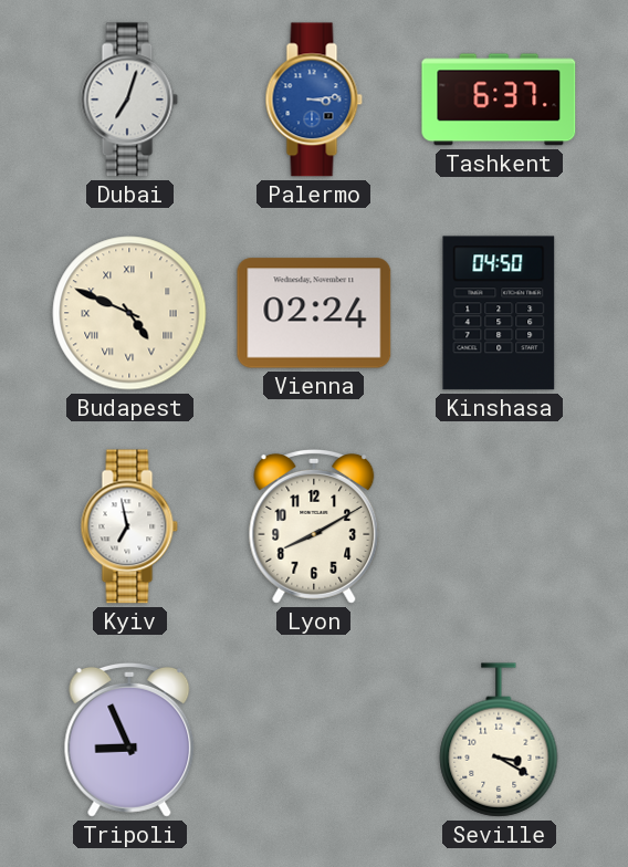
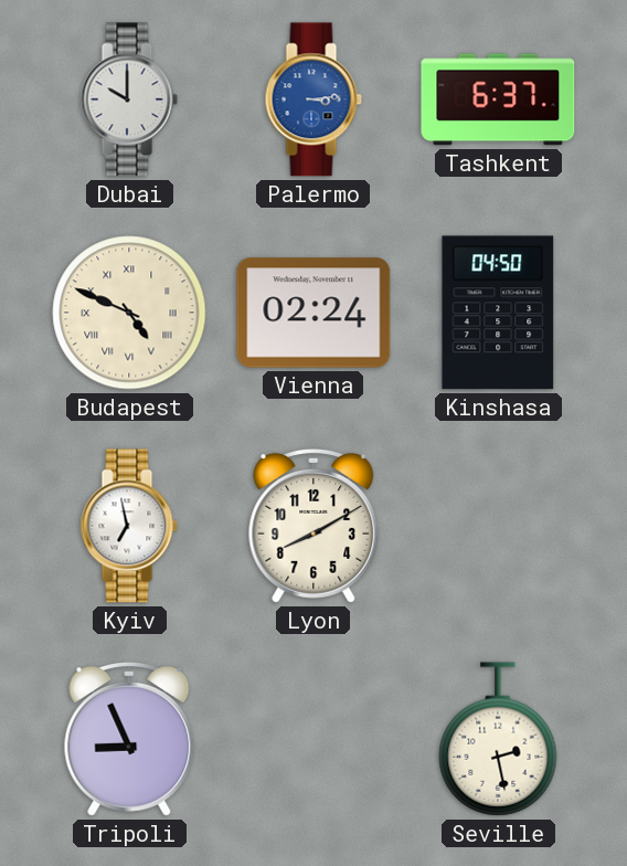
Dubai: 7:03 -> 10:00
Seville: 3:20 -> 2:28
